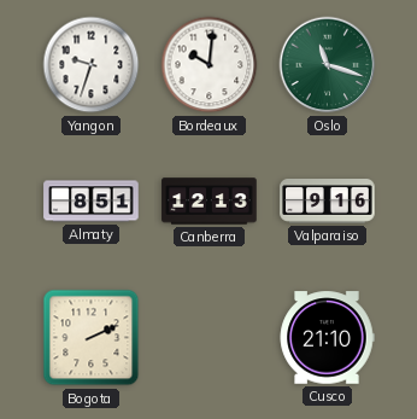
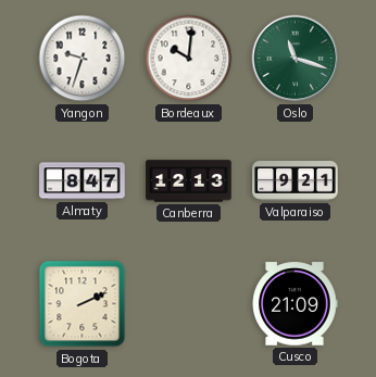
Almaty: 8:51 -> 8:47
Valparaiso: 9:16 -> 9:21
Cusco: 21:10 -> 21:09
